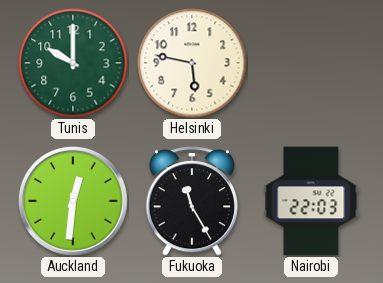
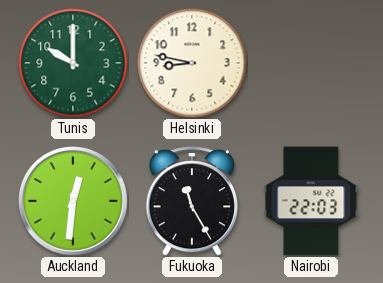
Helsinki: 5:47 -> 8:47
